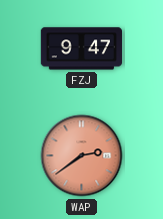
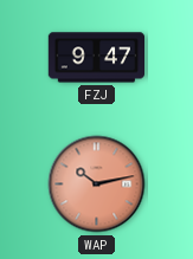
WAP: 2:39 -> 10:13
